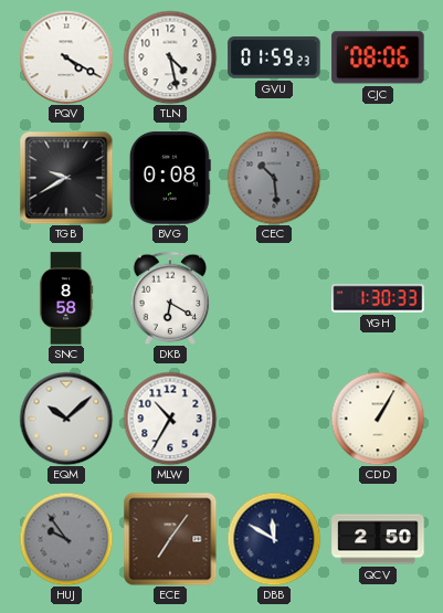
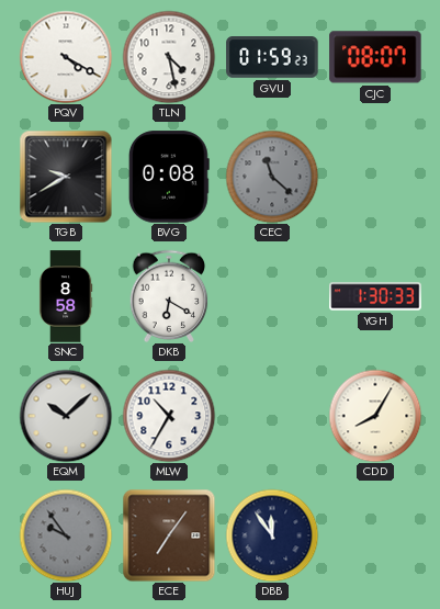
CJC: 08:06 -> 08:07
CEC: 10:29 -> 11:22
CDD: 1:05 -> 8:05
DBB: 11:50 -> 11:54
QCV: 2:50 -> none
